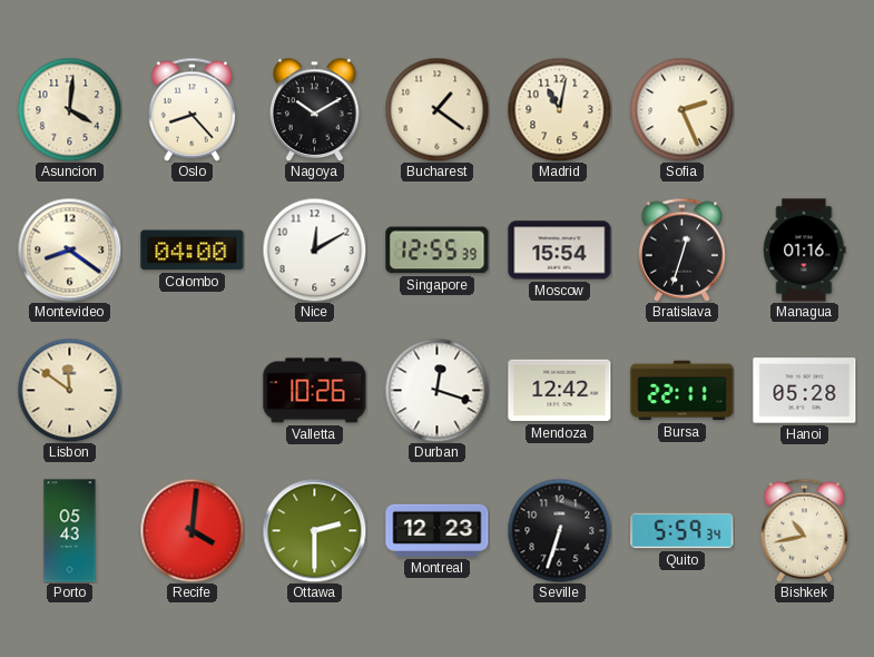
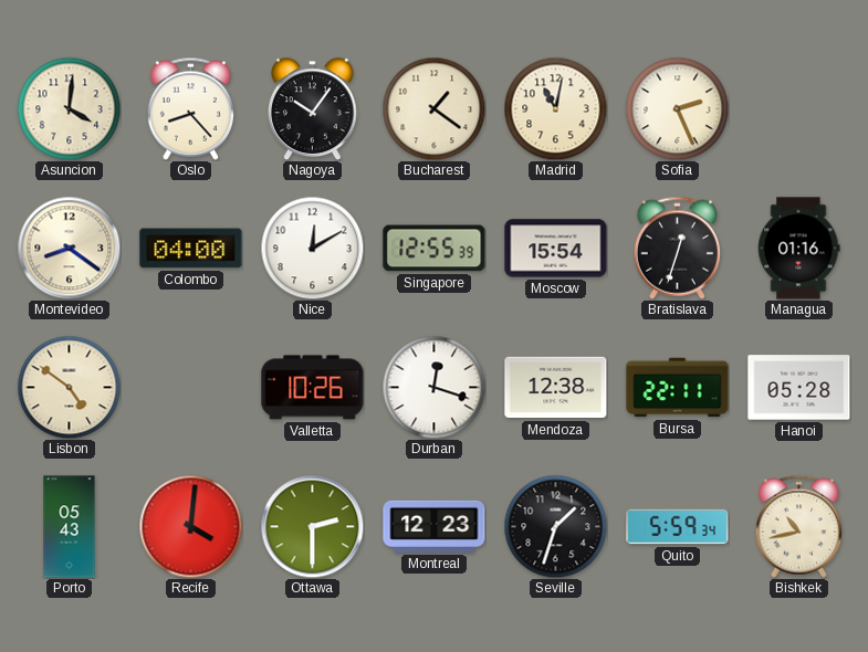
Nagoya: 10:10 -> 10:06
Lisbon: 11:51 -> 4:51
Mendoza: 12:42 -> 12:38
Seville: 6:33 -> 1:33
